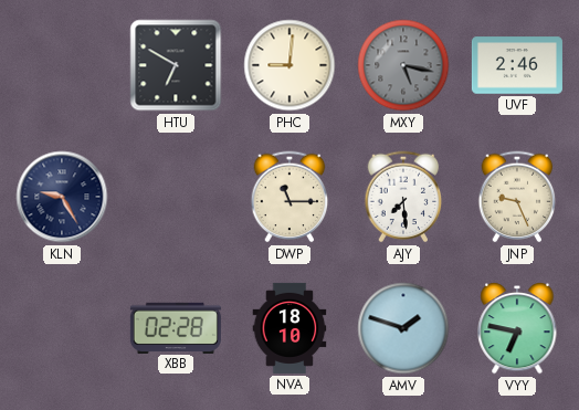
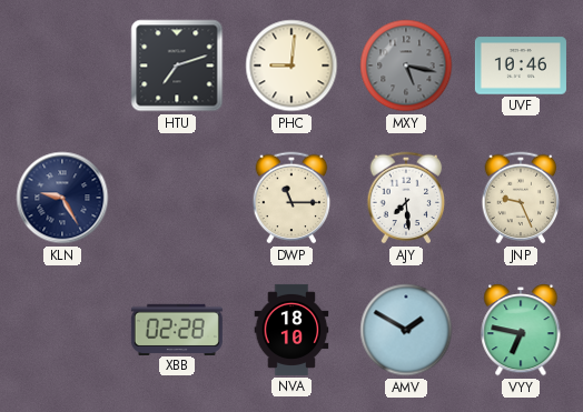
HTU: 6:50 -> 7:12
UVF: 2:46 -> 10:46
AMV: 1:48 -> 1:50
